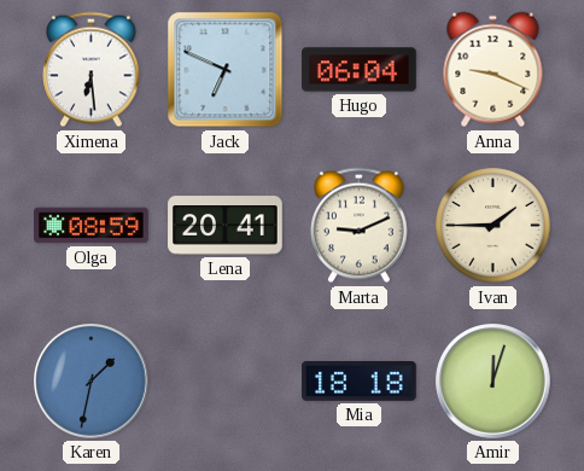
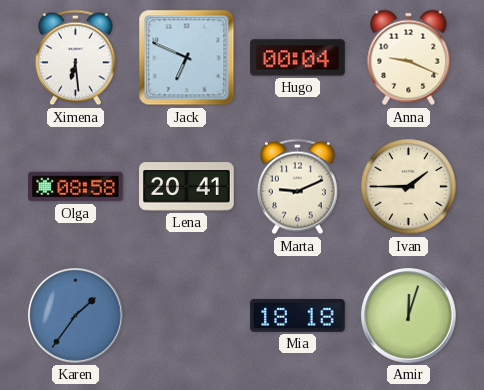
Hugo: 06:04 -> 00:04
Olga: 08:59 -> 08:58
Karen: 1:32 -> 1:36
